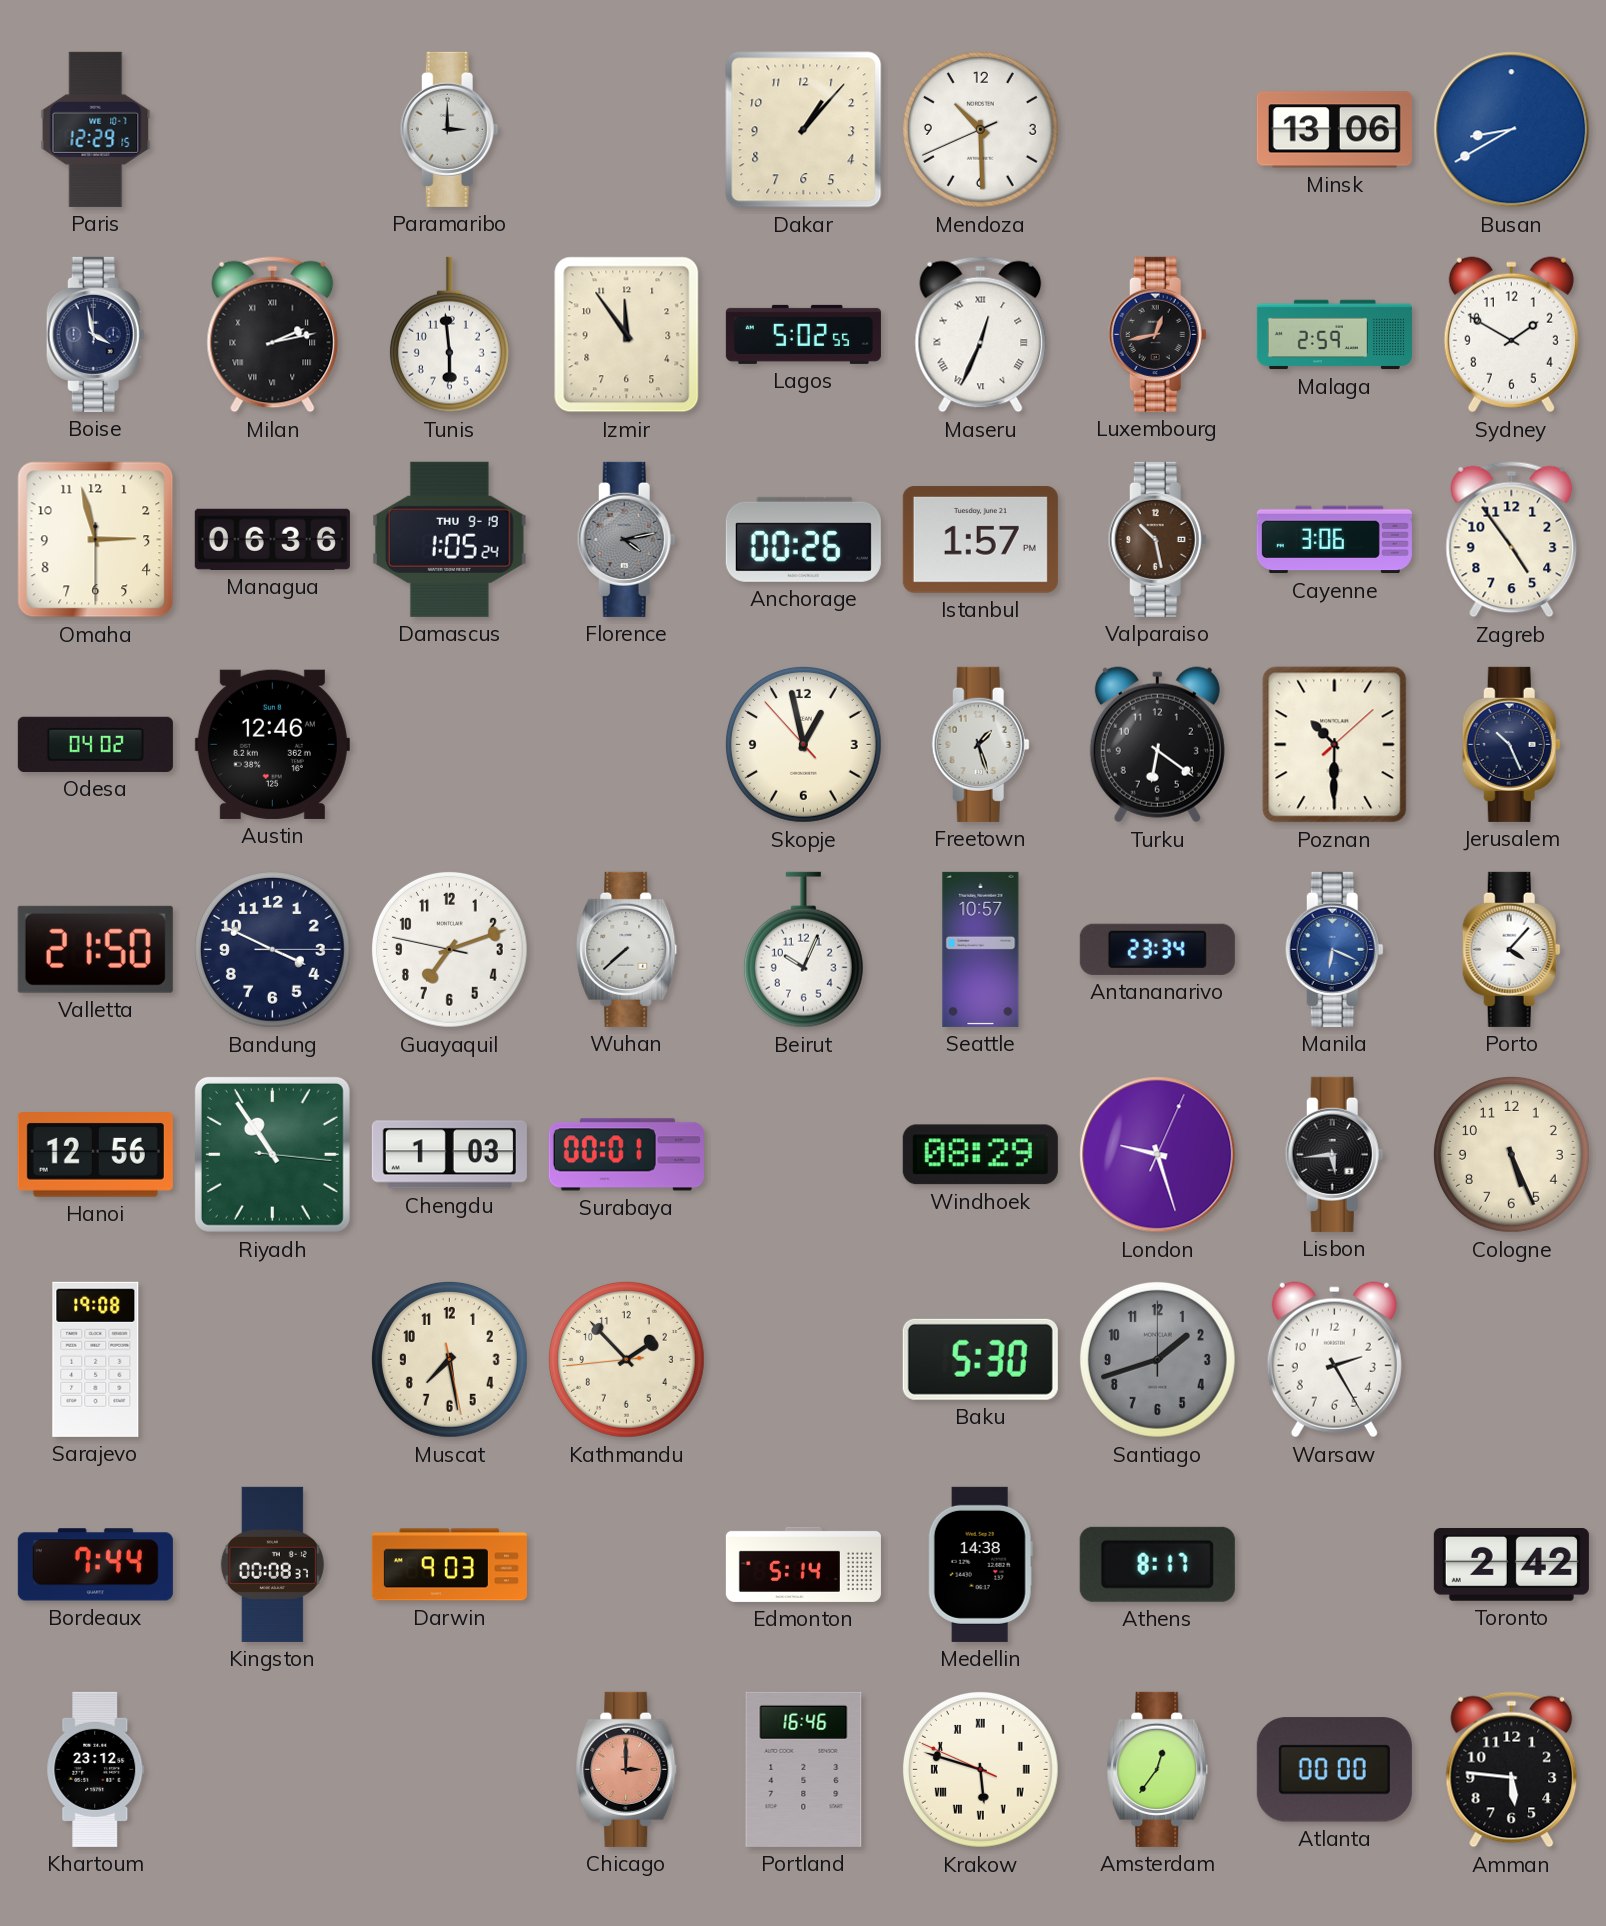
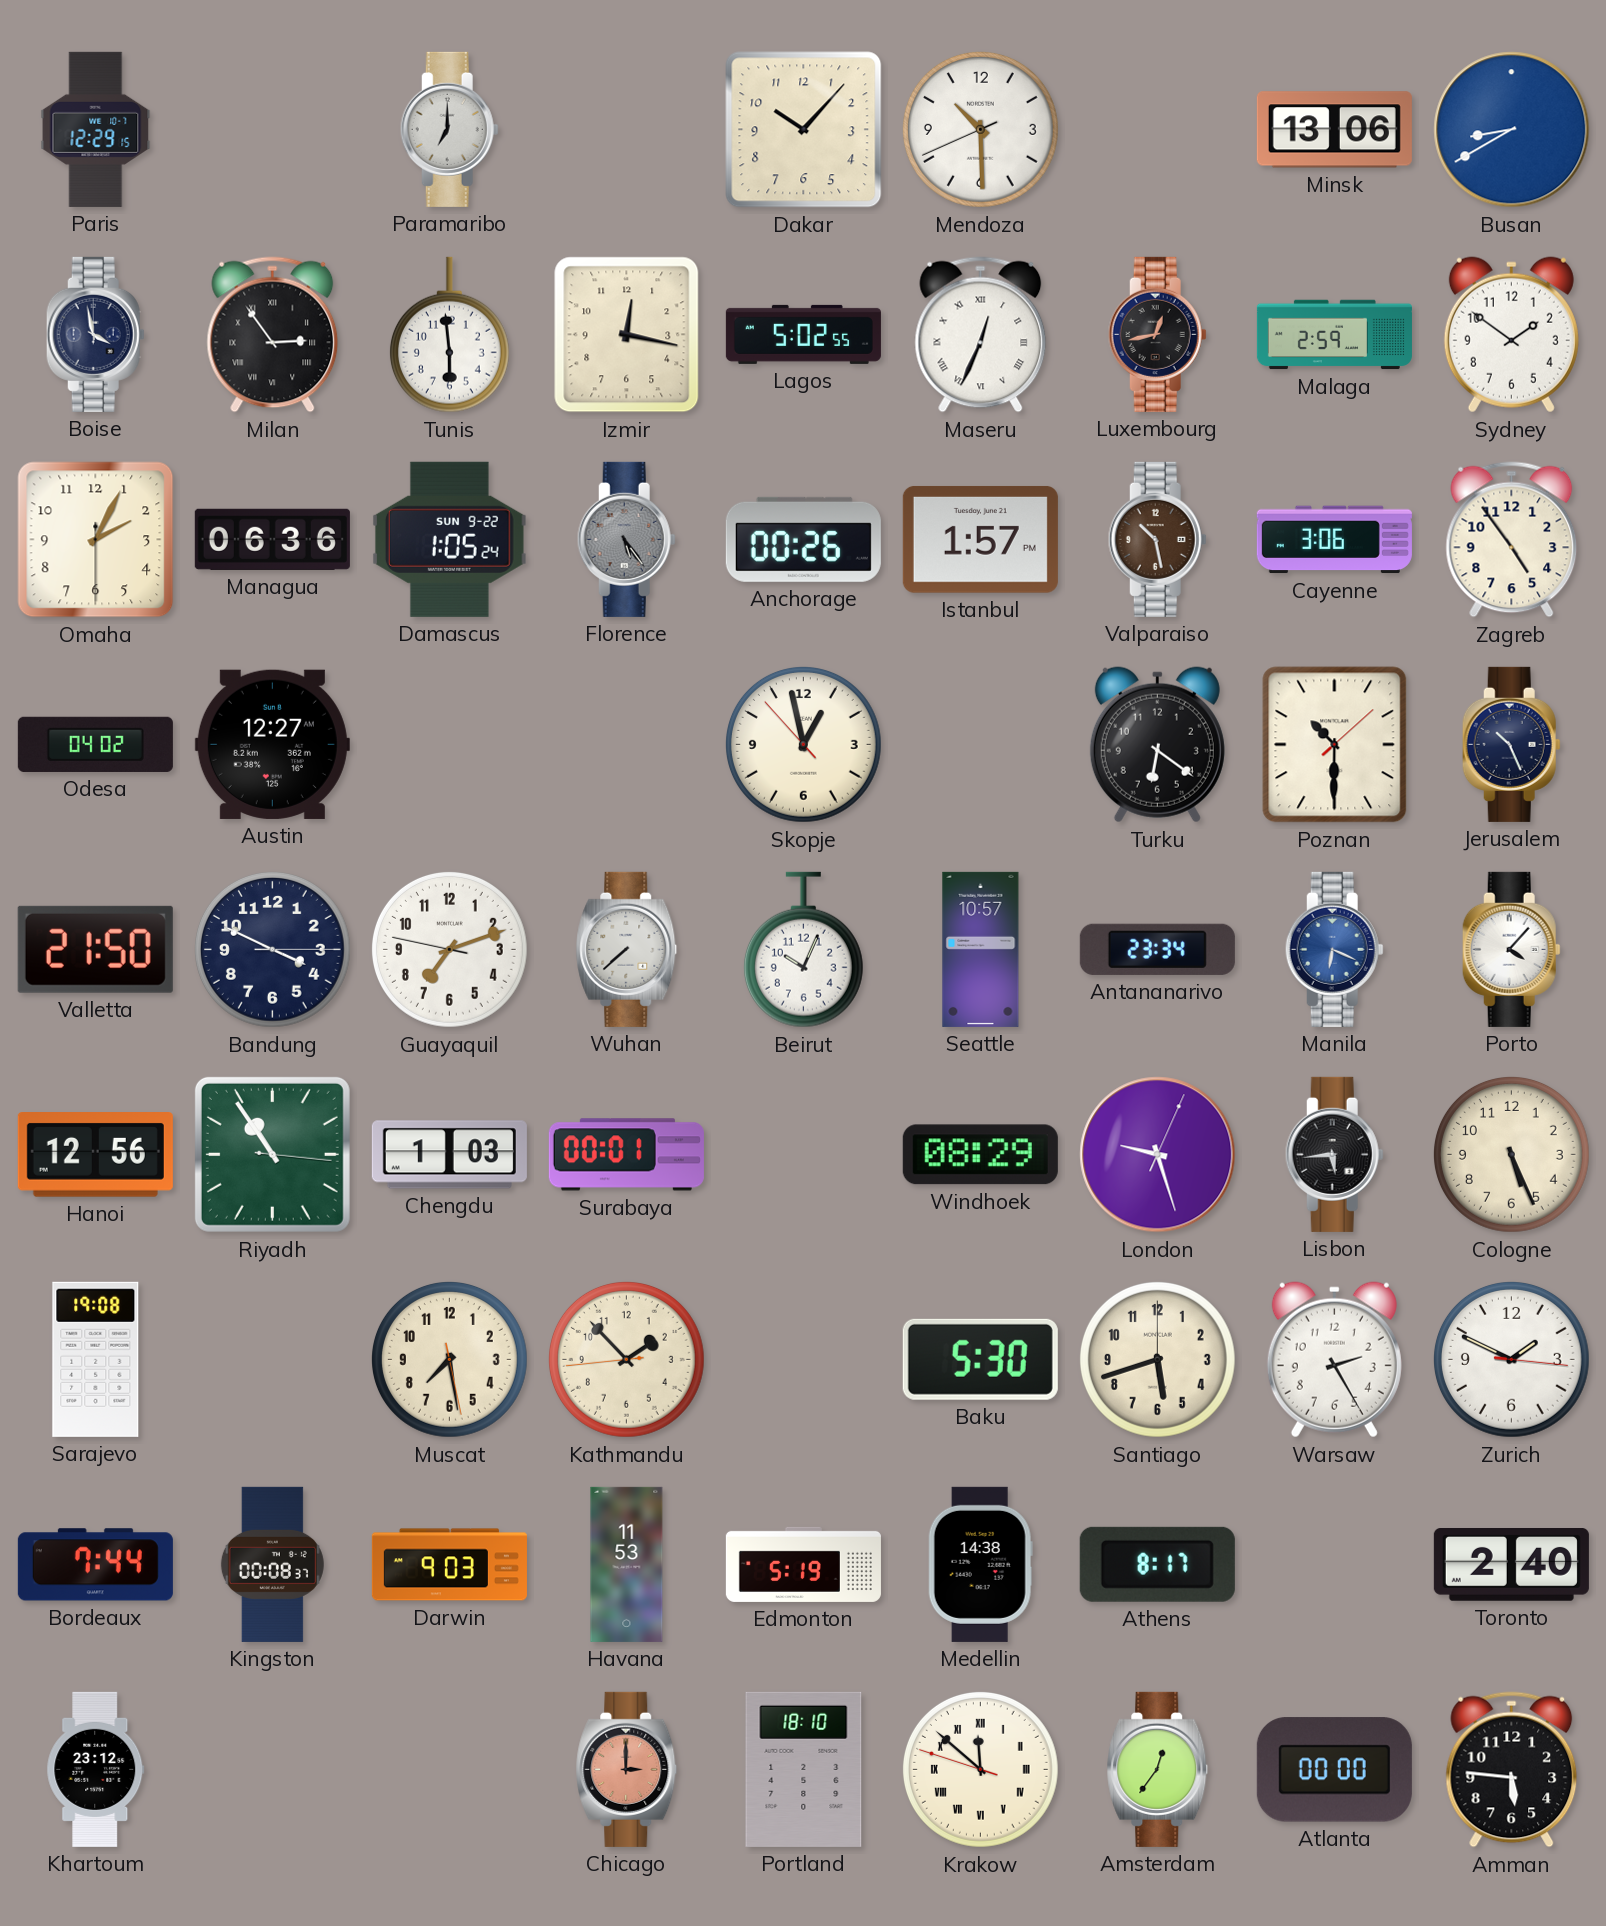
Paramaribo: 3:00 -> 7:00
Dakar: 1:07 -> 10:07
Milan: 2:13 -> 2:54
Izmir: 11:54 -> 12:17
Sydney: 1:50 -> 1:51
Omaha: 2:57 -> 2:04
Damascus date: THU 9-19 -> SUN 9-22
Florence: 4:13 -> 5:24
Austin: 12:46 -> 12:27
Freetown: 1:27 -> none
Santiago: 1:42 -> 5:42
Santiago dial: grey -> cream
Zurich: none -> 1:49
Havana: none -> 11:53
Edmonton: 5:14 -> 5:19
Toronto: 2:42 -> 2:40
Portland: 16:46 -> 18:10
Krakow: 5:47 -> 11:51
